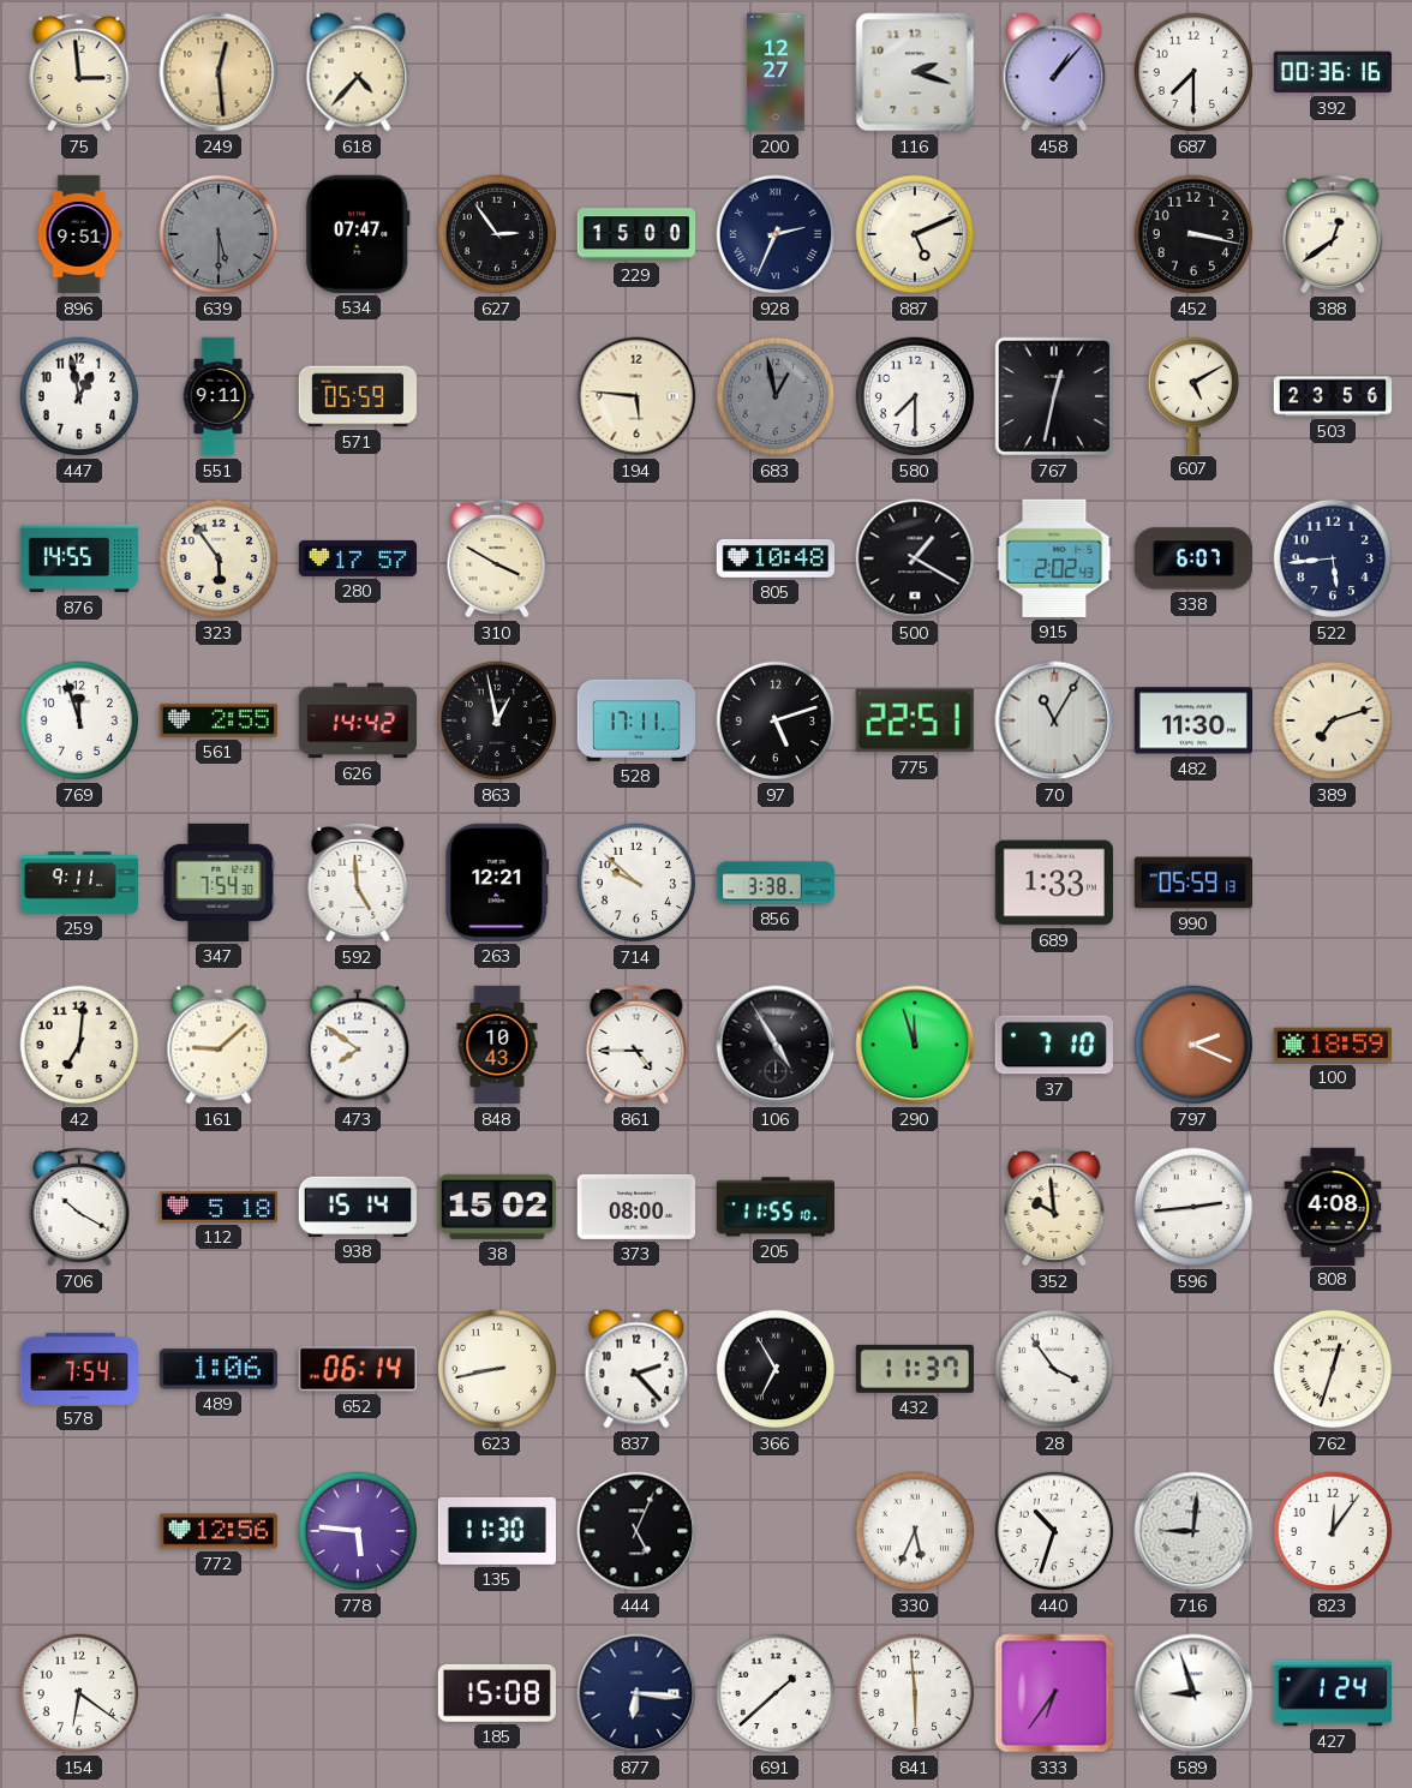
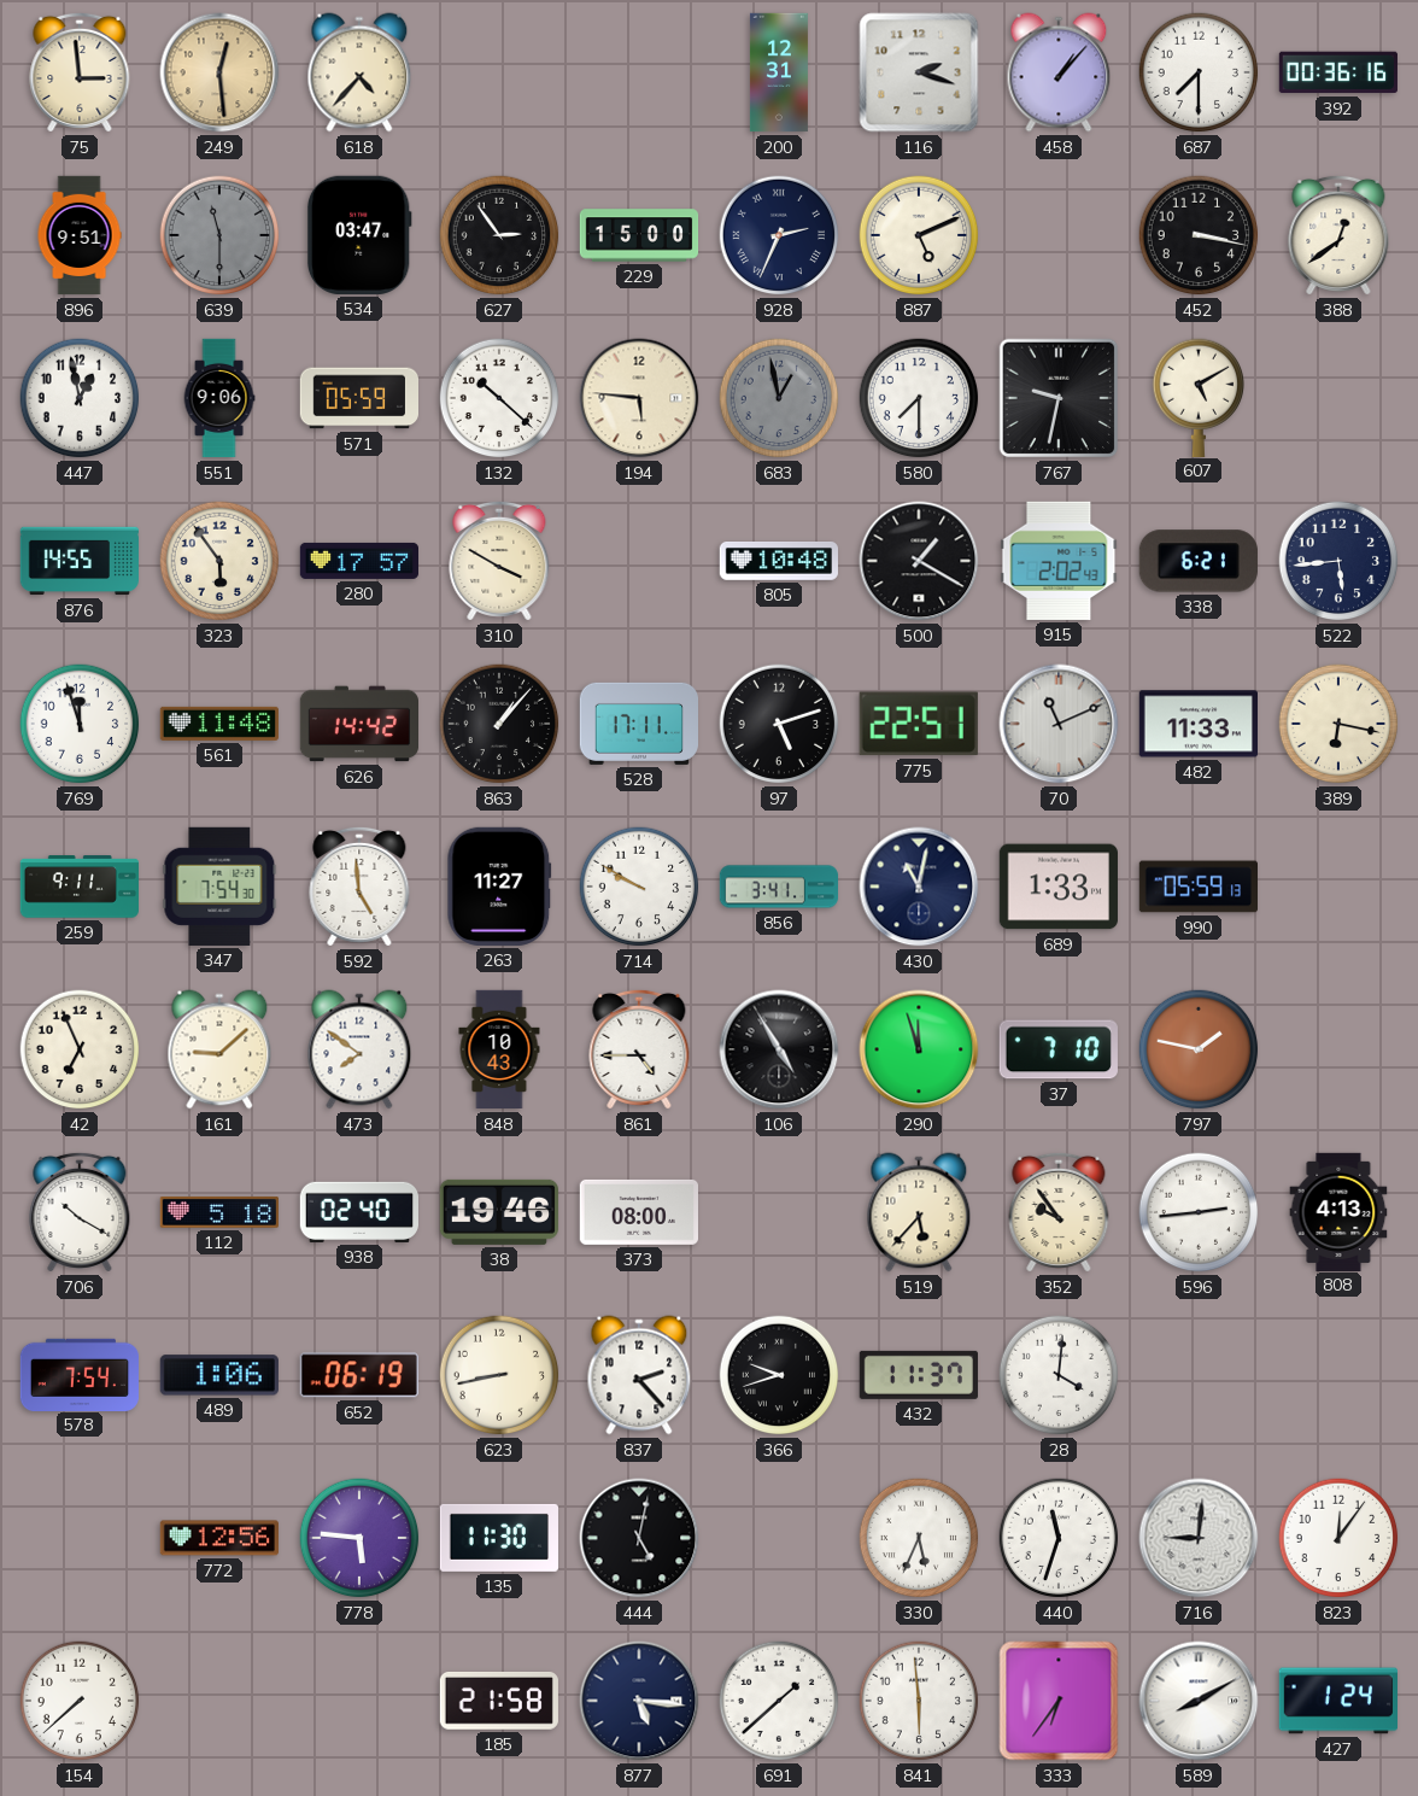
200: 12:27 -> 12:31
639: 5:30 -> 11:30
534: 07:47 -> 03:47
551: 9:11 -> 9:06
132: none -> 10:22
767: 12:32 -> 9:32
503: 23:56 -> none
338: 6:07 -> 6:21
561: 2:55 -> 11:48
863: 12:58 -> 1:07
70: 11:05 -> 11:11
482: 11:30 -> 11:33
389: 7:12 -> 6:17
263: 12:21 -> 11:27
714: 9:52 -> 9:50
856: 3:38 -> 3:41
430: none -> 11:02
42: 7:01 -> 6:56
797: 2:19 -> 1:47
100: 18:59 -> none
938: 15:14 -> 02:40
38: 15:02 -> 19:46
205: 11:55 -> none
519: none -> 5:37
352: 9:59 -> 9:54
808: 4:08 -> 4:13
652: 06:14 -> 06:19
366: 6:55 -> 9:42
28: 3:54 -> 4:01
762: 12:33 -> none
444: 5:04 -> 5:02
440: 10:33 -> 11:33
154: 6:21 -> 7:38
185: 15:08 -> 21:58
877: 6:16 -> 5:16
589: 8:57 -> 8:10
